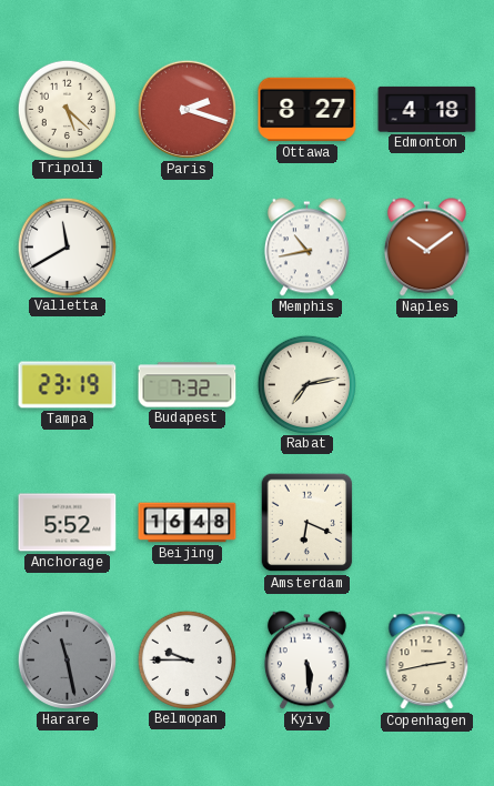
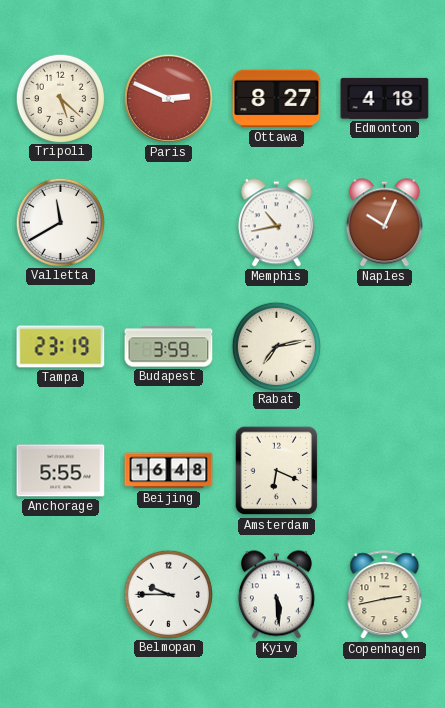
Paris: 2:18 -> 2:49
Naples: 10:09 -> 10:04
Budapest: 7:32 -> 3:59
Anchorage: 5:52 -> 5:55
Harare: 11:28 -> none
